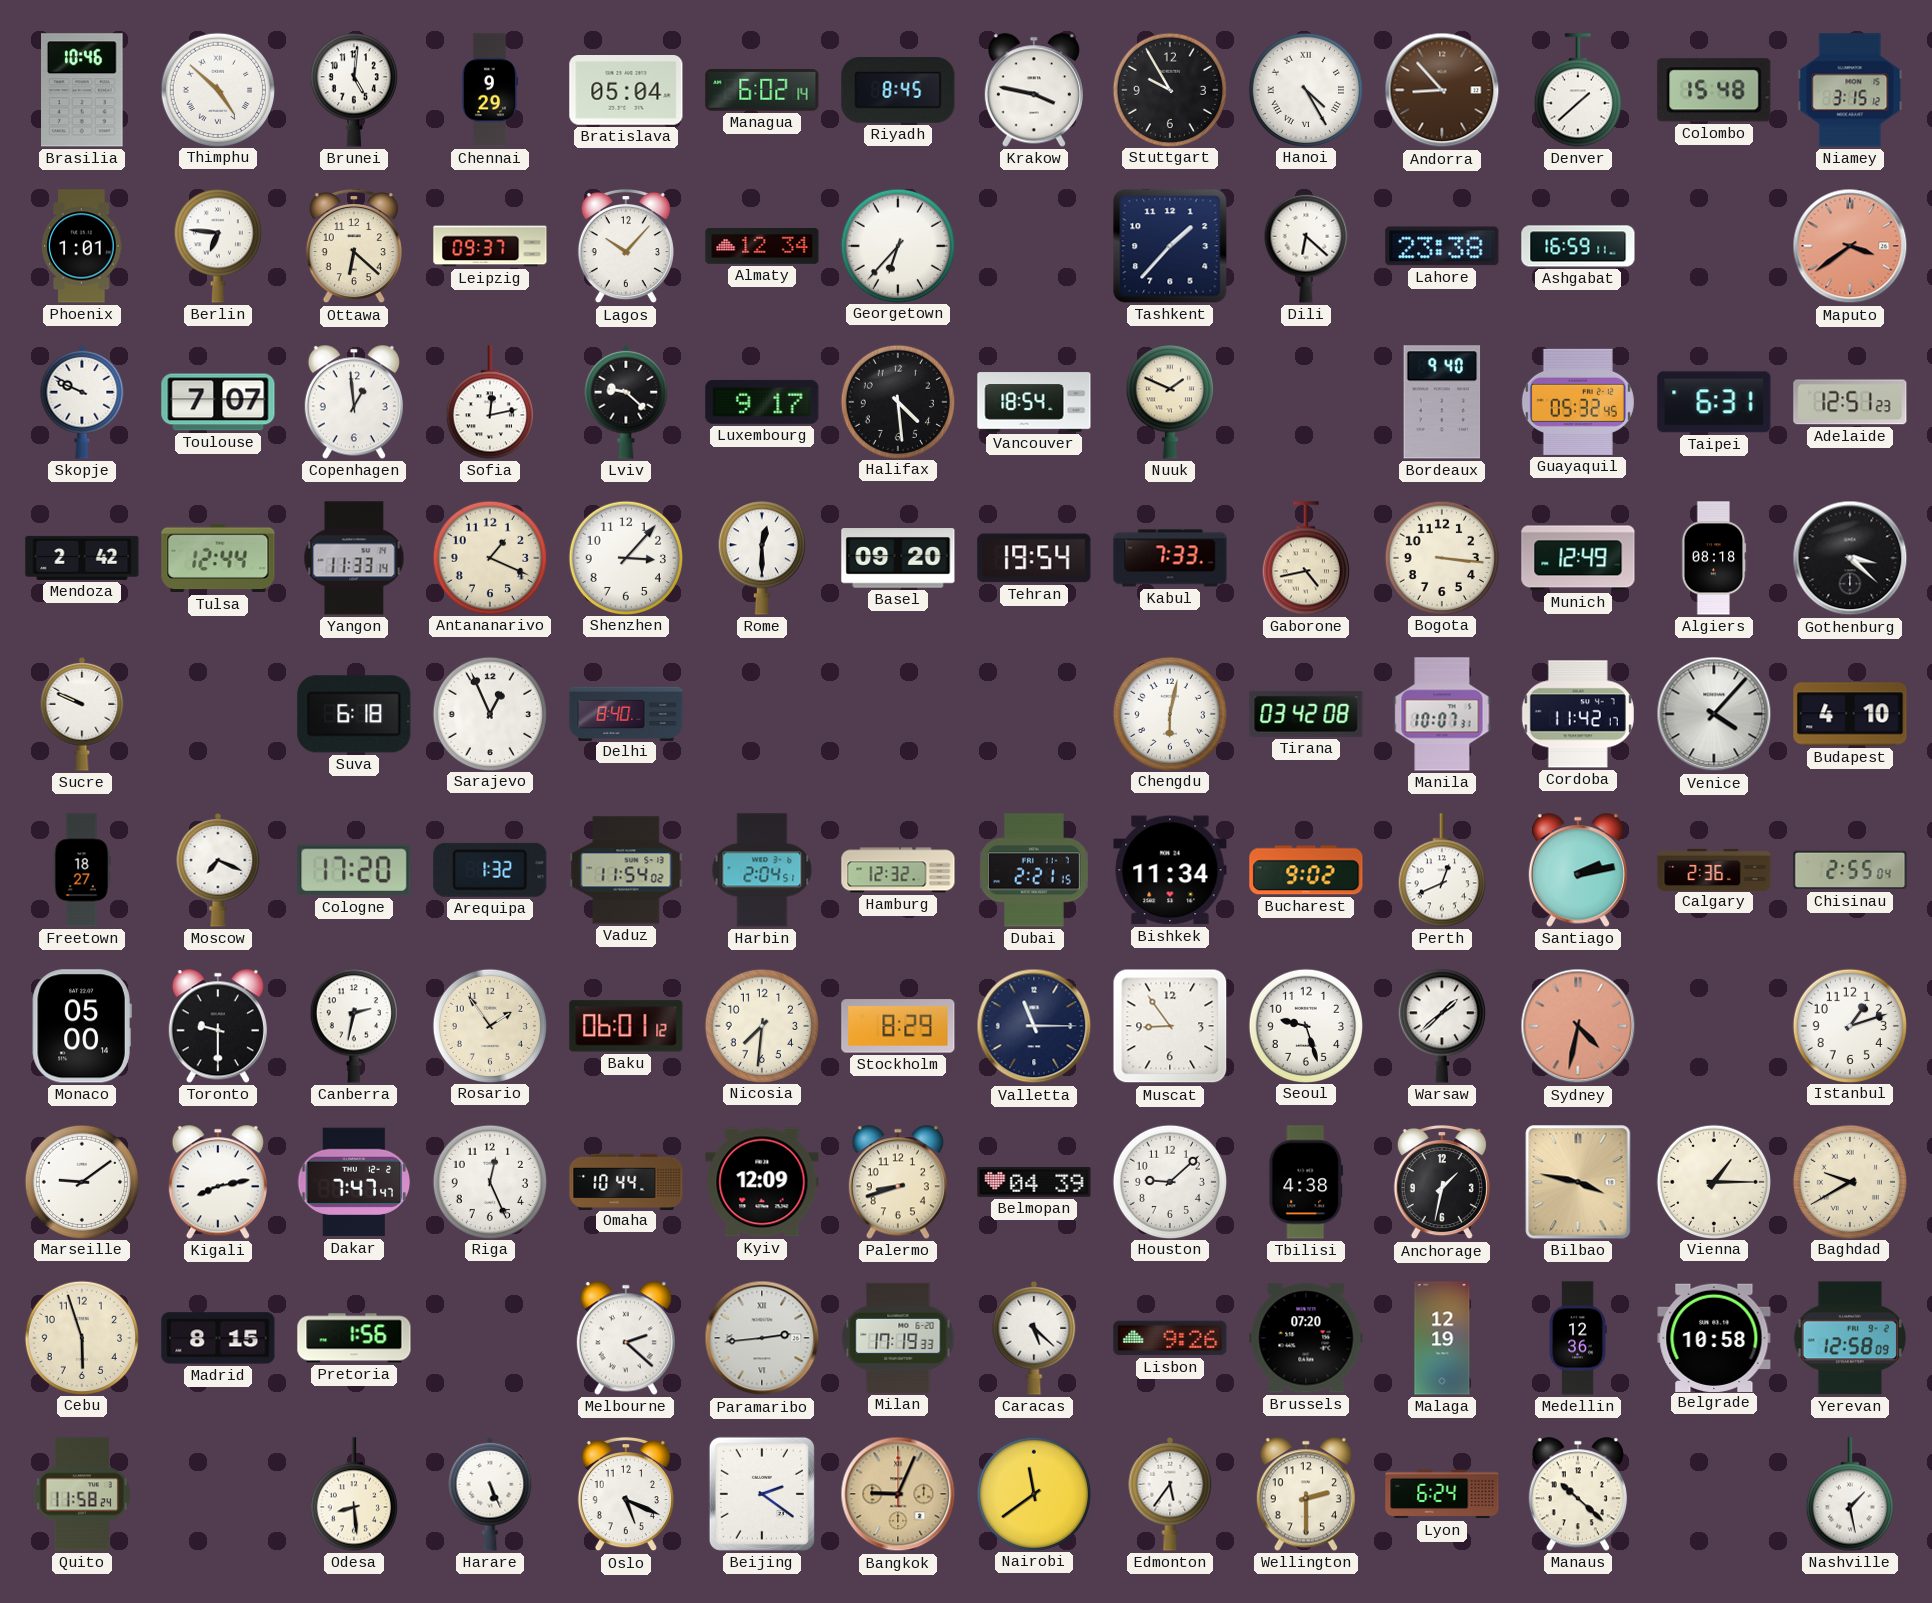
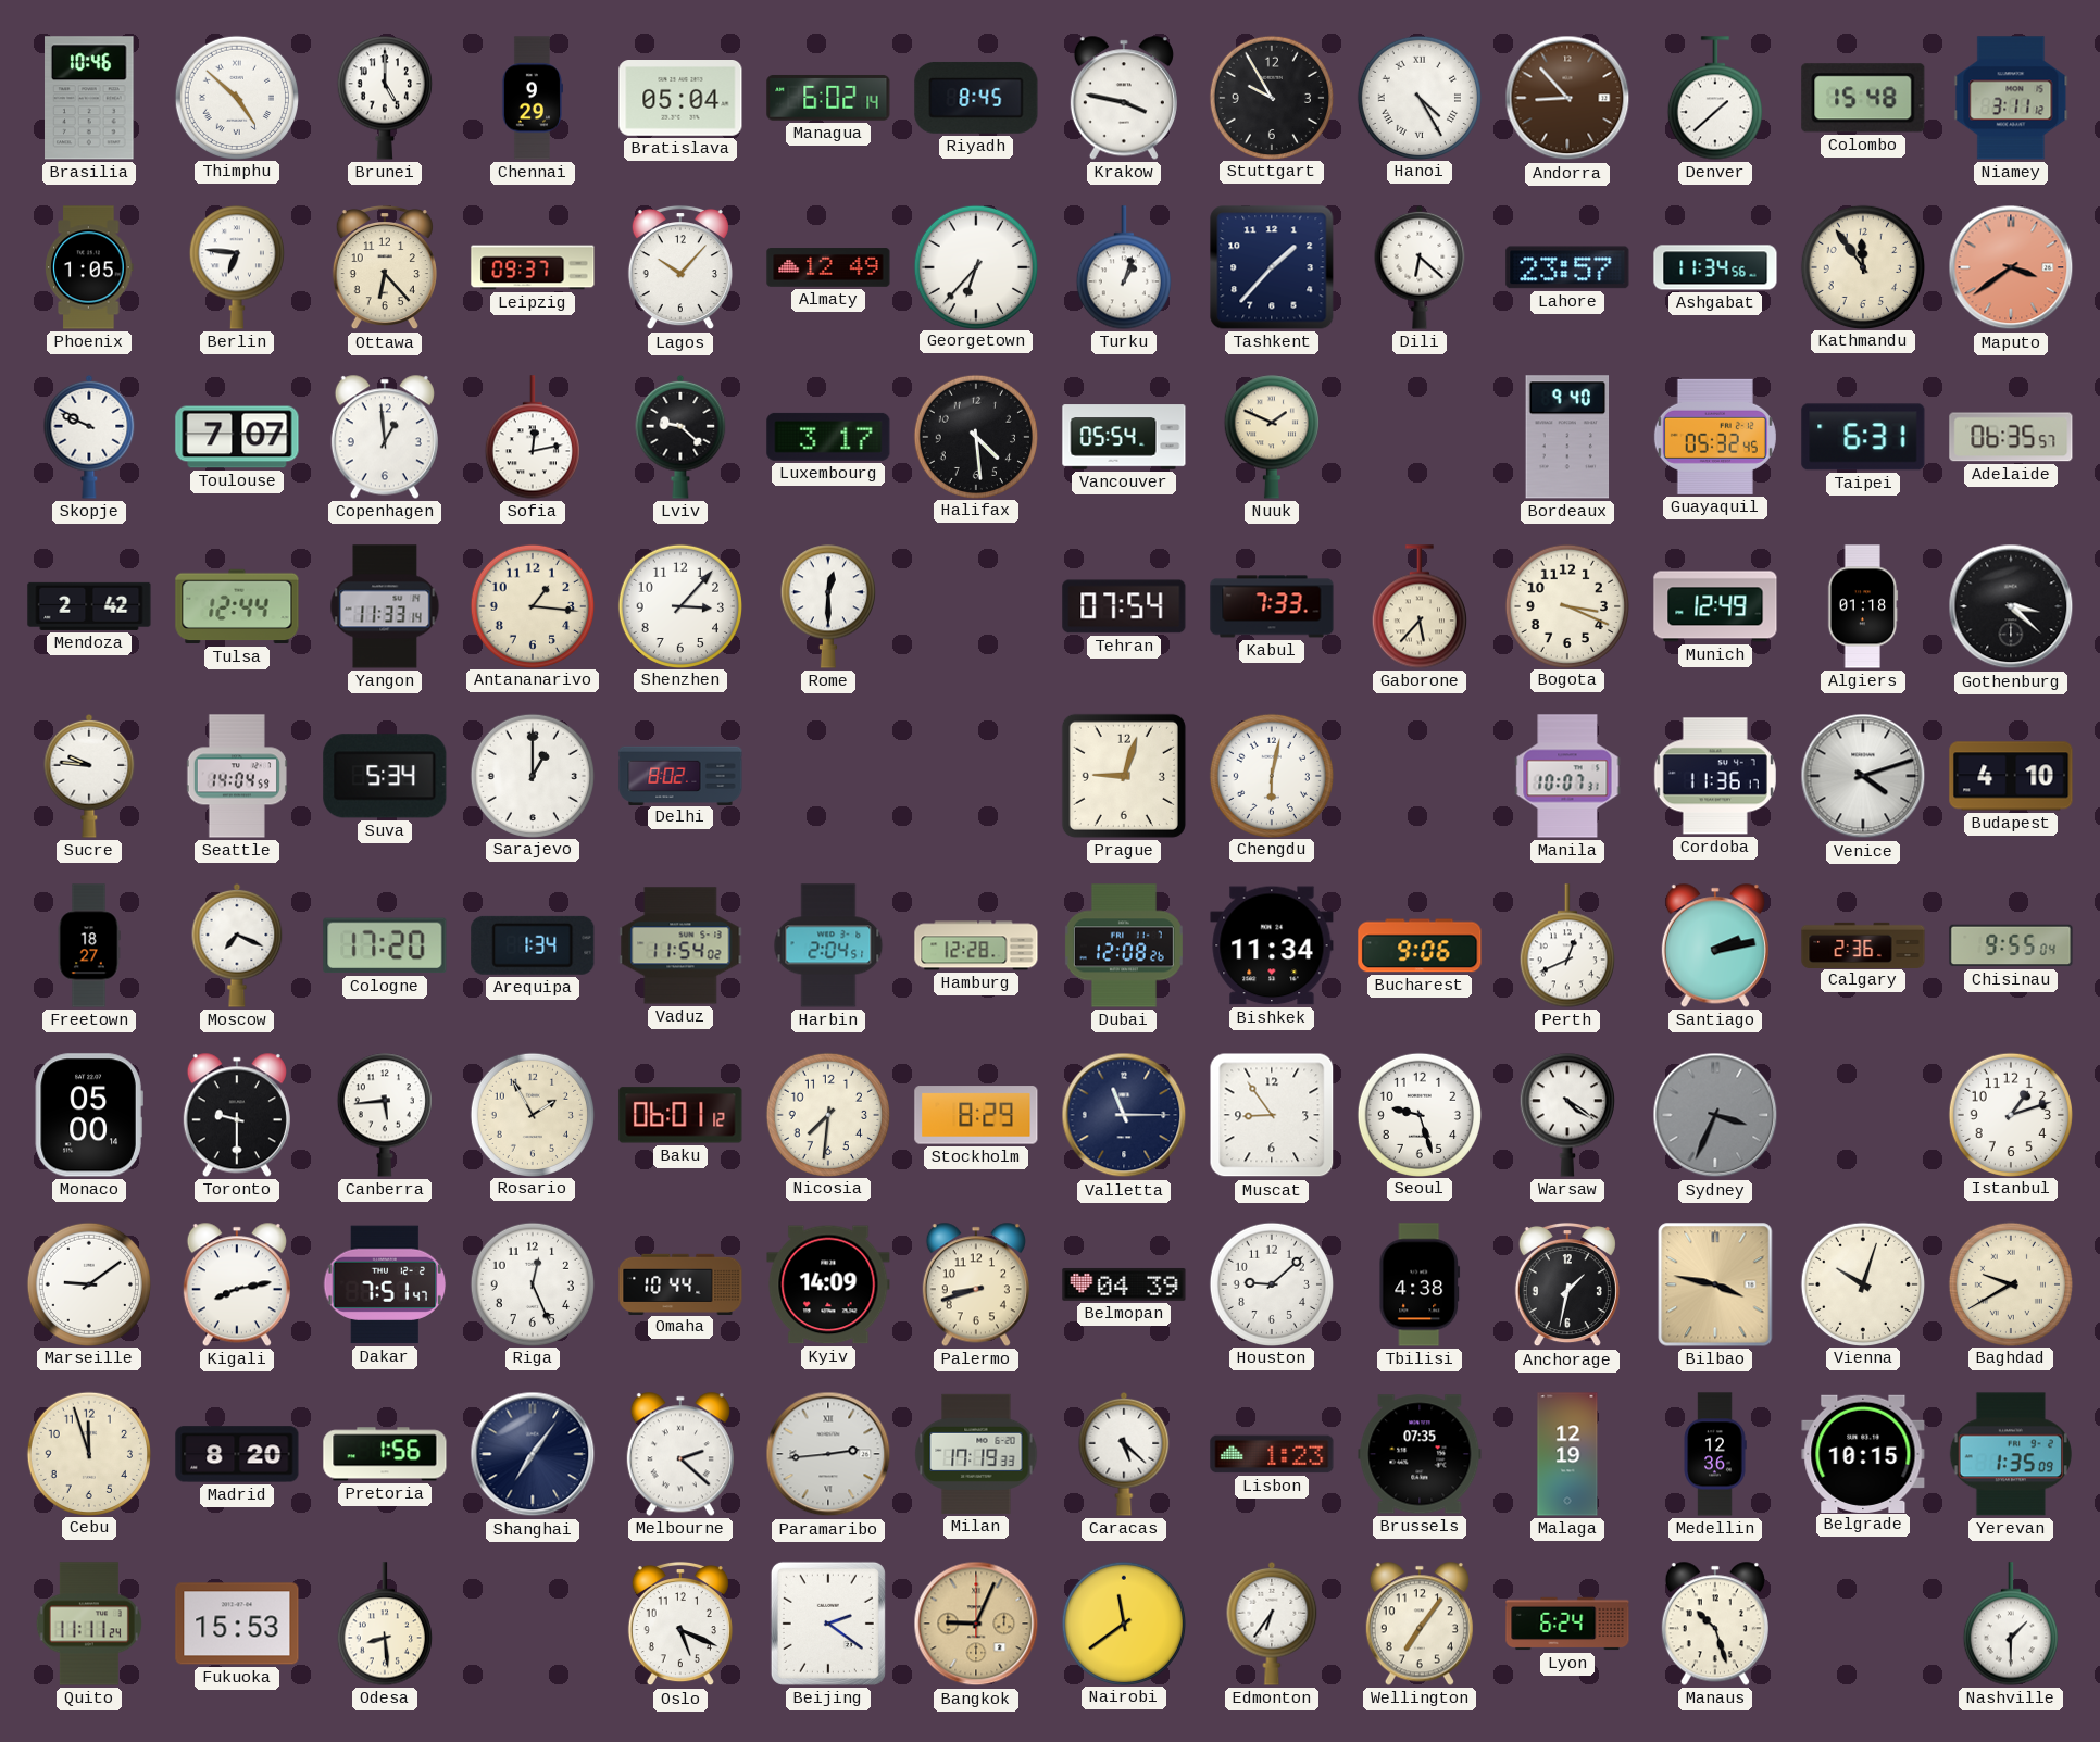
Brunei: 5:01 -> 5:00
Niamey: 3:15 -> 3:11
Phoenix: 1:01 -> 1:05
Ottawa: 6:22 -> 6:23
Almaty: 12:34 -> 12:49
Turku: none -> 1:03
Lahore: 23:38 -> 23:57
Ashgabat: 16:59 -> 11:34
Kathmandu: none -> 11:54
Luxembourg: 9:17 -> 3:17
Vancouver: 18:54 -> 05:54
Adelaide: 12:51 -> 06:35
Antananarivo: 1:19 -> 1:16
Basel: 09:20 -> none
Tehran: 19:54 -> 07:54
Gaborone: 4:43 -> 5:37
Bogota: 3:16 -> 3:19
Algiers: 08:18 -> 01:18
Sucre: 9:49 -> 9:46
Seattle: none -> 14:04
Suva: 6:18 -> 5:34
Sarajevo: 12:56 -> 1:00
Delhi: 8:40 -> 8:02
Prague: none -> 9:03
Tirana: 03:42 -> none
Cordoba: 11:42 -> 11:36
Venice: 4:07 -> 4:12
Arequipa: 1:32 -> 1:34
Hamburg: 12:32 -> 12:28
Dubai: 2:21 -> 12:08
Bucharest: 9:02 -> 9:06
Chisinau: 2:55 -> 9:55
Canberra: 2:32 -> 5:44
Rosario: 1:54 -> 1:55
Warsaw: 1:38 -> 4:21
Sydney: 4:32 -> 3:34
Sydney dial: salmon -> grey
Dakar: 7:47 -> 7:51
Kyiv: 12:09 -> 14:09
Vienna: 1:15 -> 10:03
Cebu: 5:57 -> 11:57
Madrid: 8:15 -> 8:20
Shanghai: none -> 7:06
Lisbon: 9:26 -> 1:23
Brussels: 07:20 -> 07:35
Belgrade: 10:58 -> 10:15
Yerevan: 12:58 -> 1:35
Quito: 11:58 -> 11:11
Fukuoka: none -> 15:53
Harare: 5:26 -> none
Edmonton: 5:36 -> 6:36
Wellington: 2:30 -> 7:06
Manaus: 10:22 -> 10:27
Nashville: 1:28 -> 1:30
